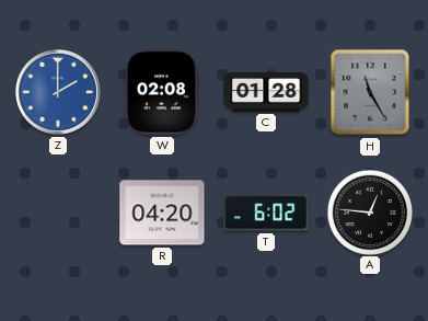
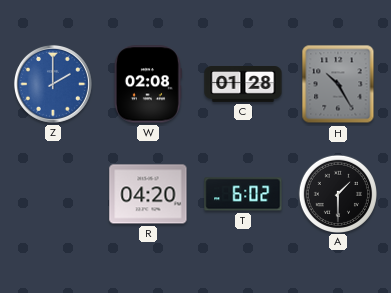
H: 11:25 -> 10:25
A: 12:46 -> 1:30
